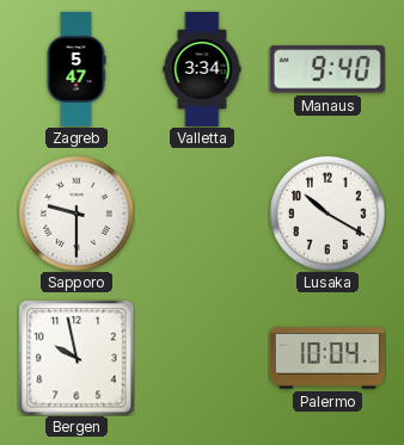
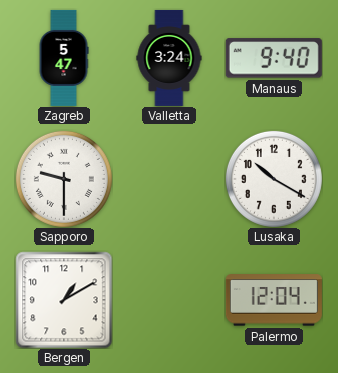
Valletta: 3:34 -> 3:24
Bergen: 9:58 -> 1:10
Palermo: 10:04 -> 12:04
